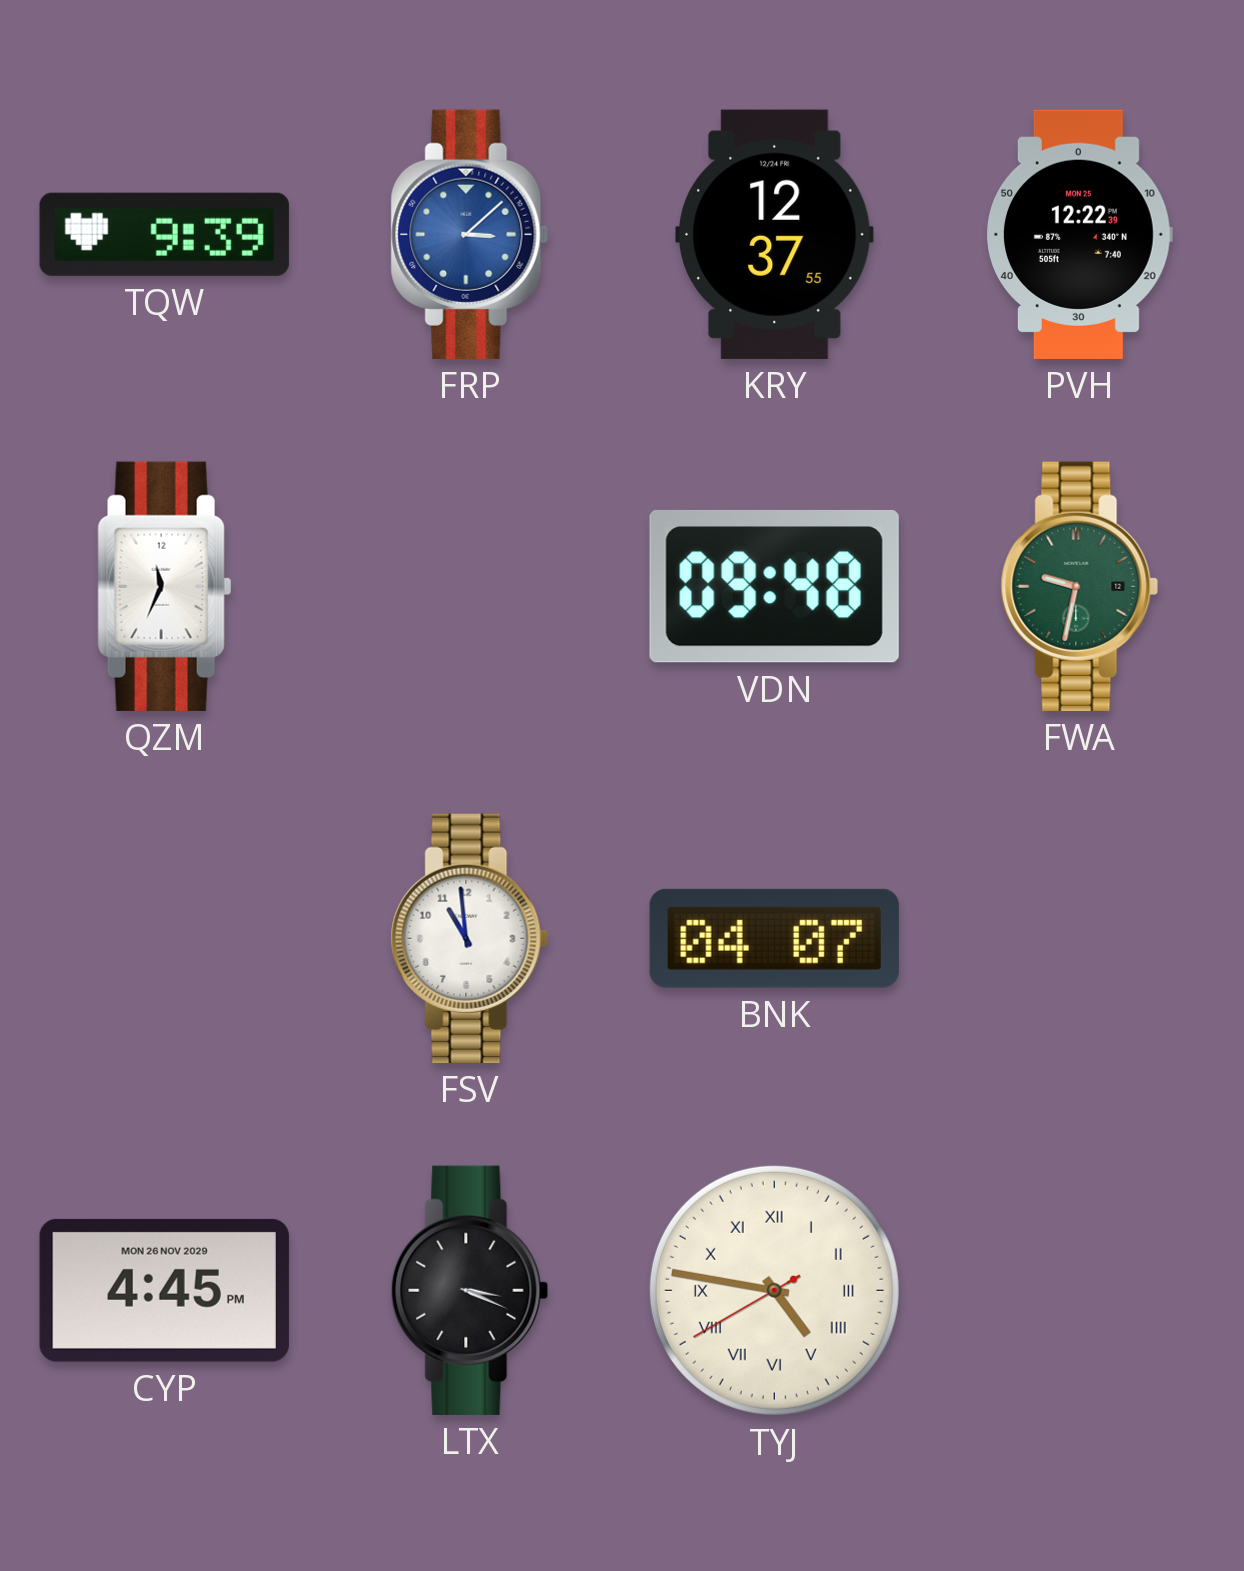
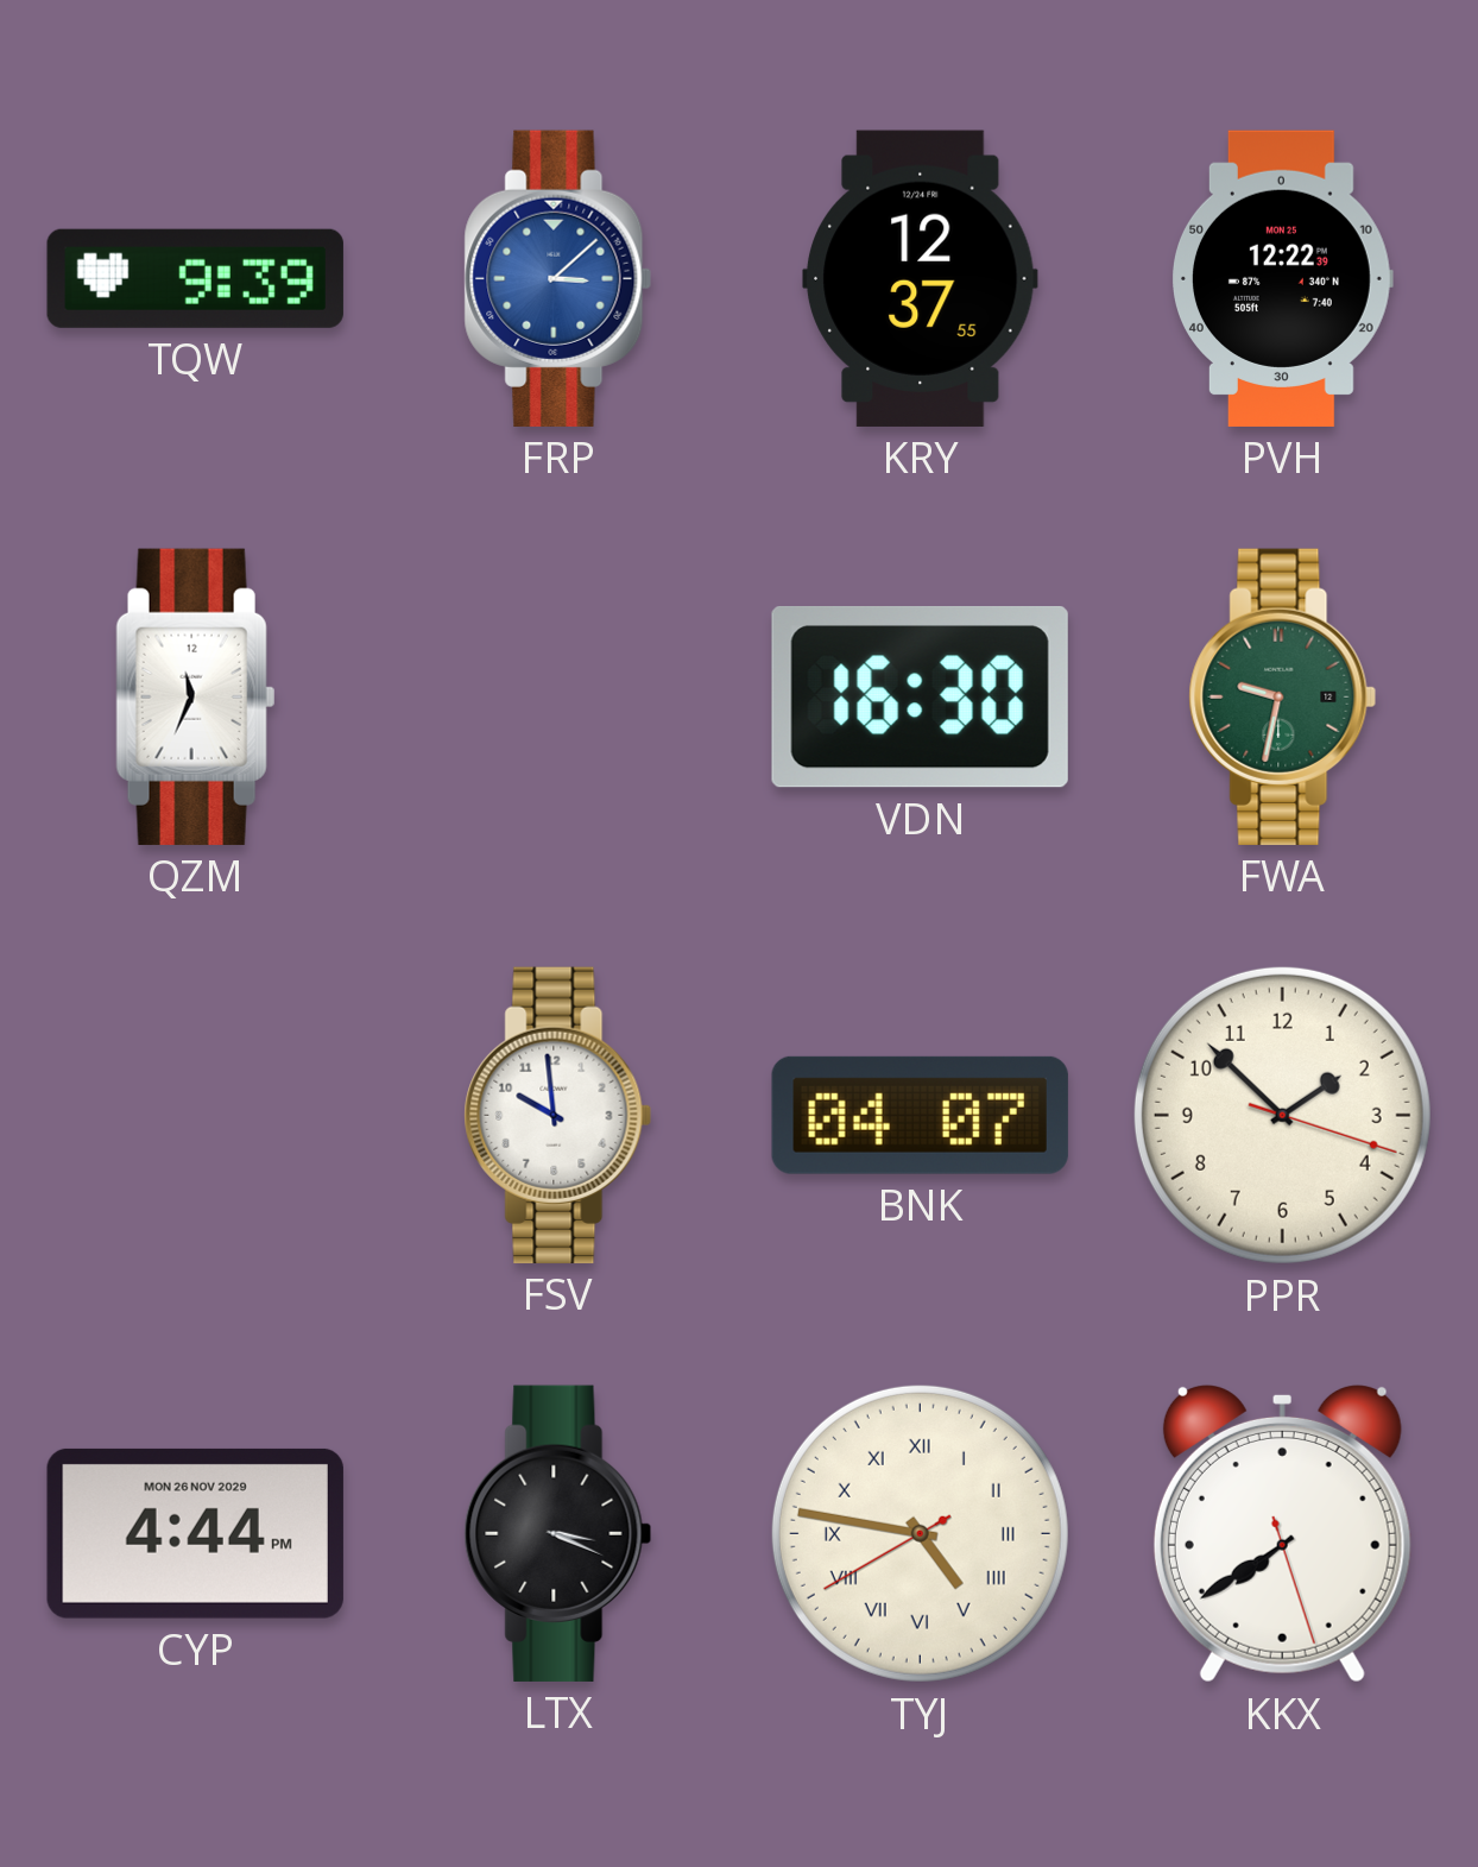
VDN: 09:48 -> 16:30
FSV: 10:59 -> 9:59
PPR: none -> 1:52
CYP: 4:45 -> 4:44
KKX: none -> 7:39
